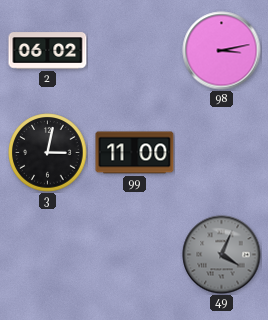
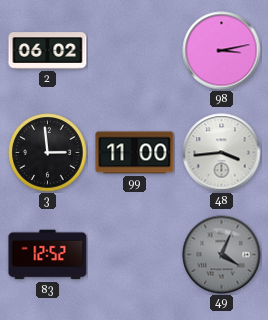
3: 3:02 -> 2:59
48: none -> 3:44
83: none -> 12:52
